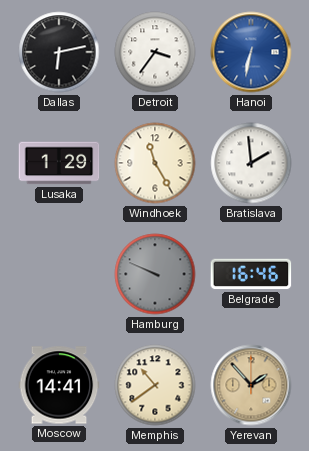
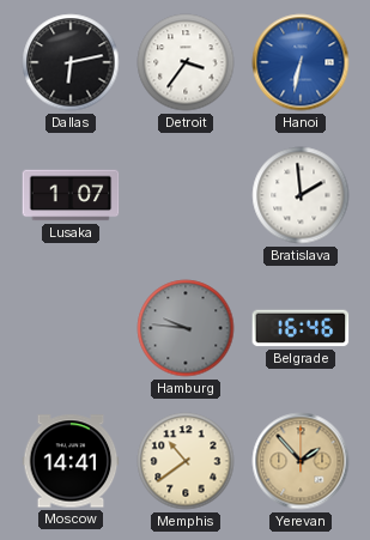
Lusaka: 1:29 -> 1:07
Windhoek: 11:25 -> none
Hamburg: 9:49 -> 9:46
